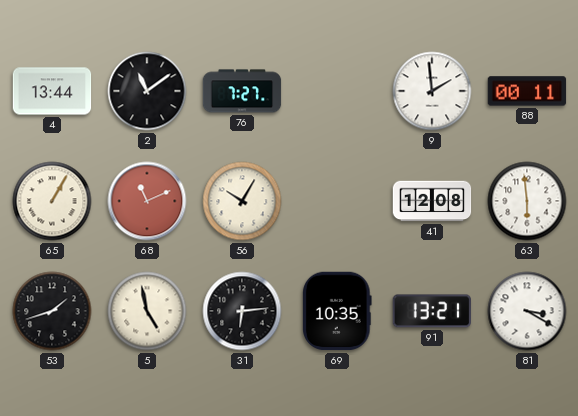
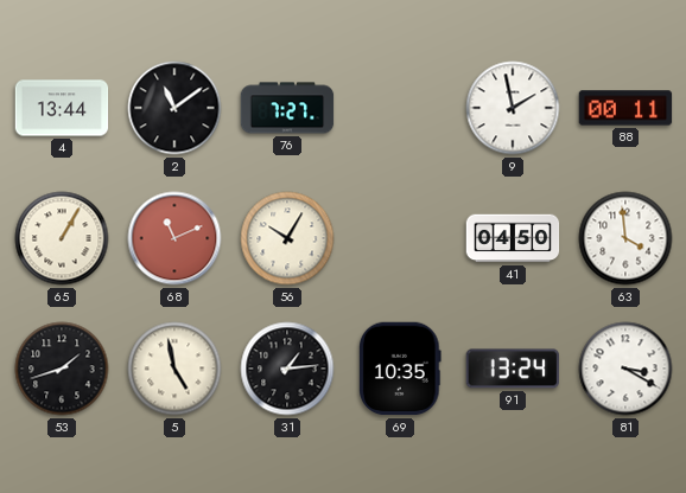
9: 1:59 -> 1:58
41: 12:08 -> 04:50
63: 5:59 -> 3:59
31: 6:14 -> 1:14
91: 13:21 -> 13:24
